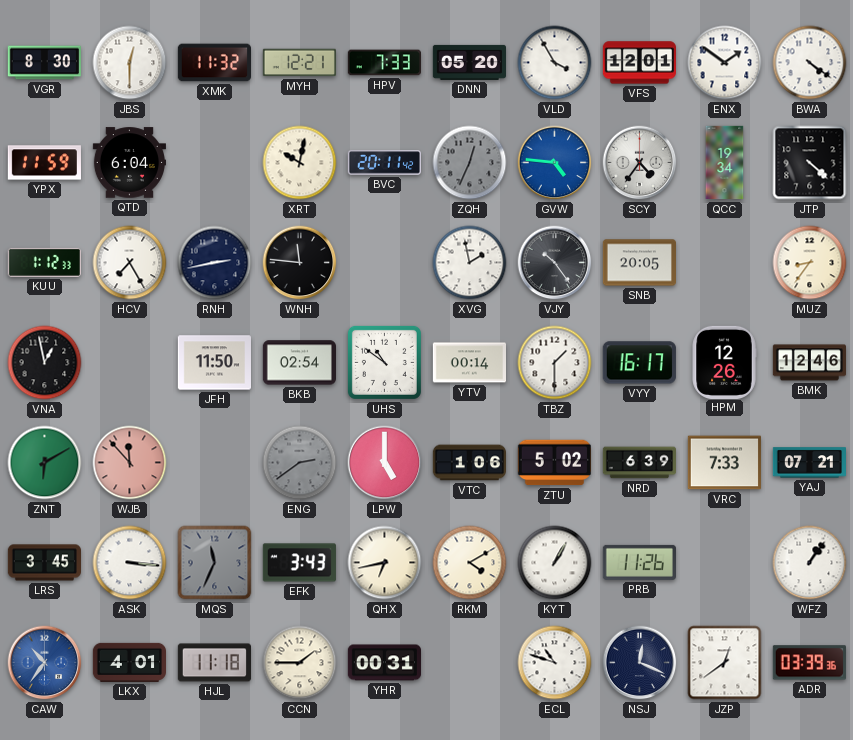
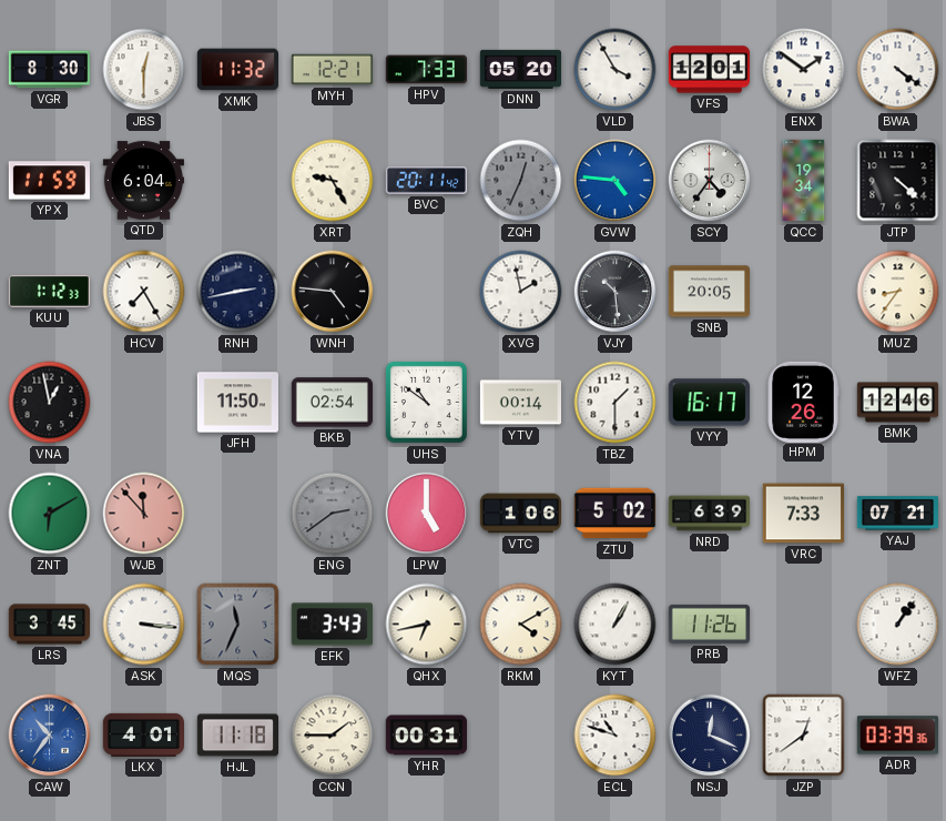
XRT: 10:02 -> 9:25
WNH: 11:46 -> 4:46
VJY: 10:24 -> 10:29
